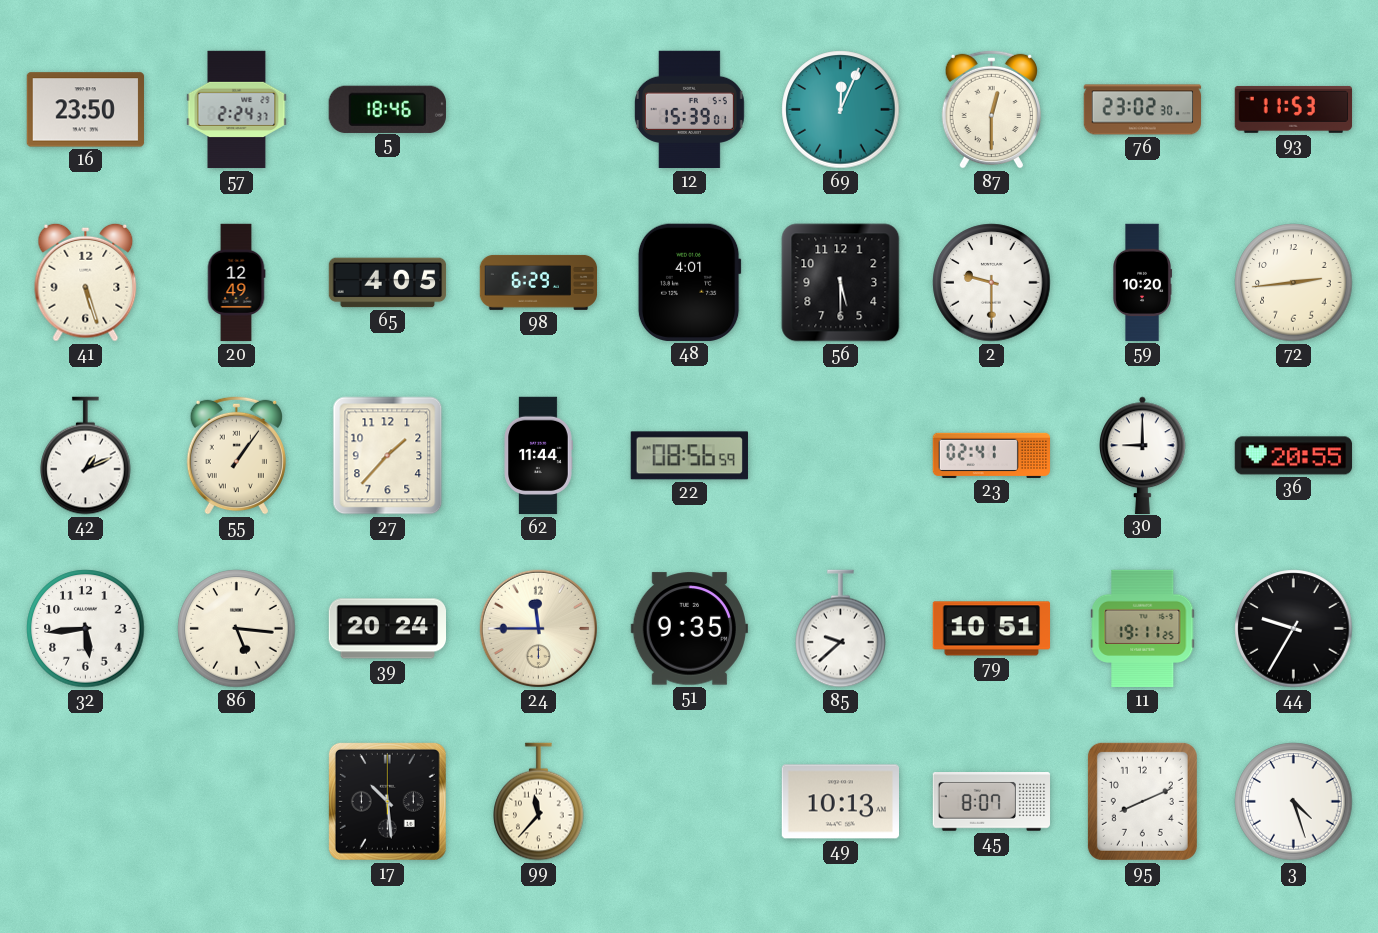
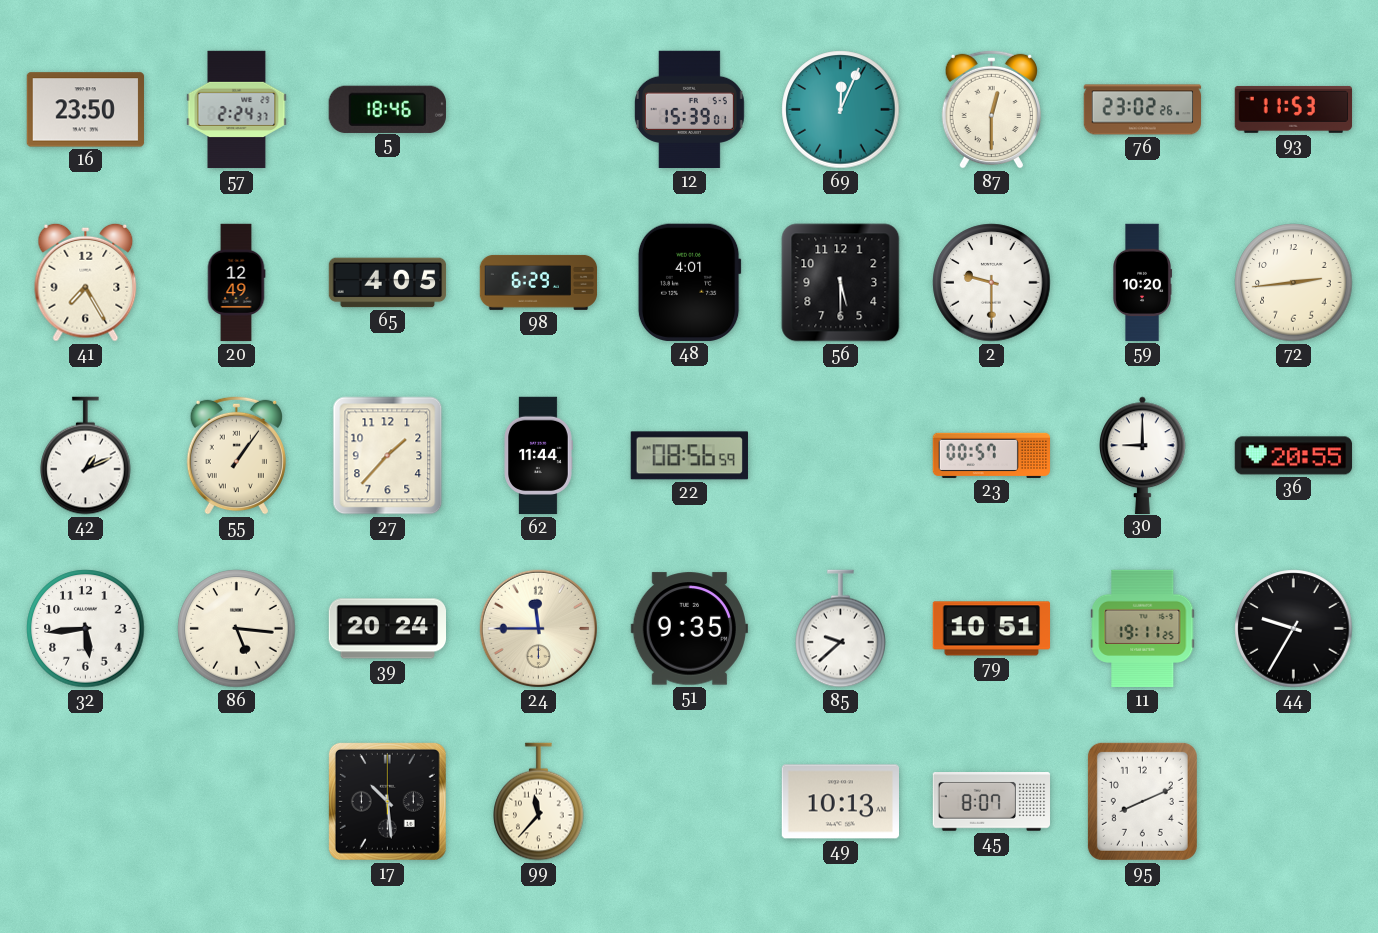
76: 23:02:30 -> 23:02:26
41: 5:27 -> 7:25
23: 02:41 -> 00:57
3: 4:27 -> none
